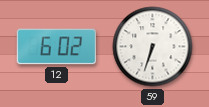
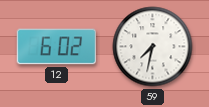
59: 6:33 -> 7:32
